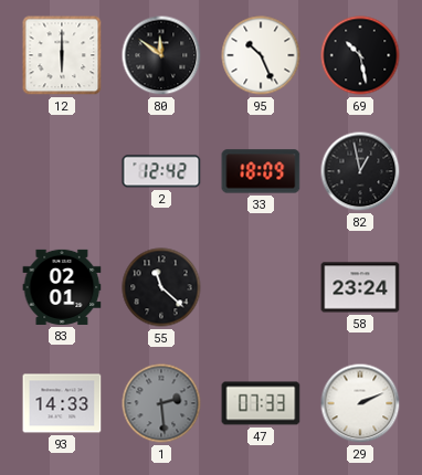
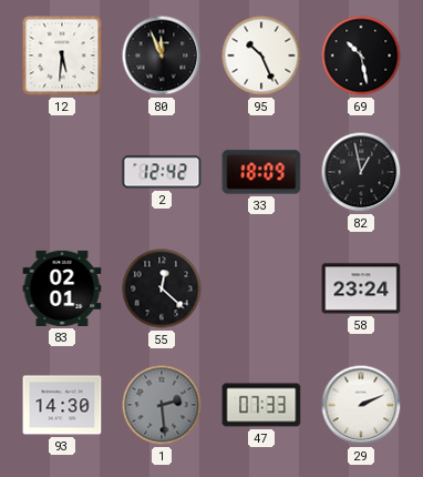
12: 6:00 -> 5:31
80: 11:51 -> 11:56
55: 11:22 -> 12:22
93: 14:33 -> 14:30
